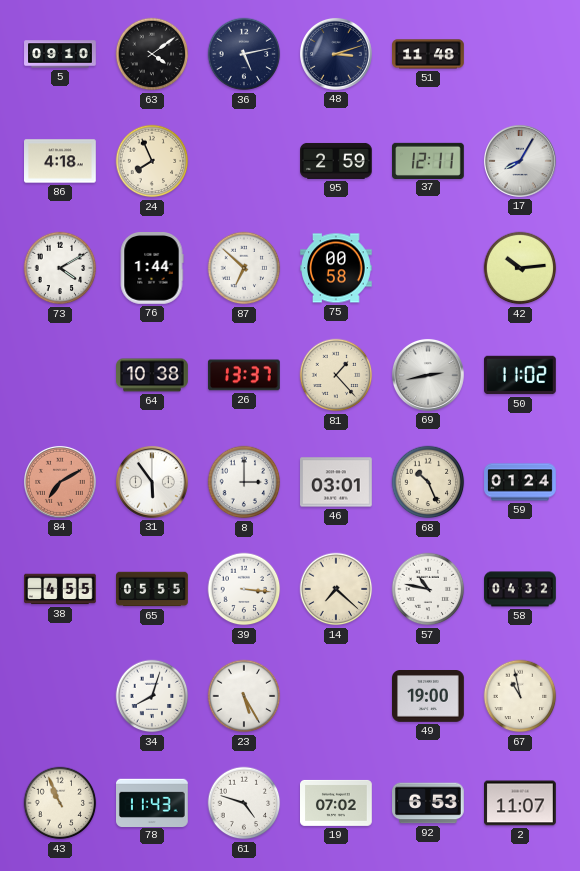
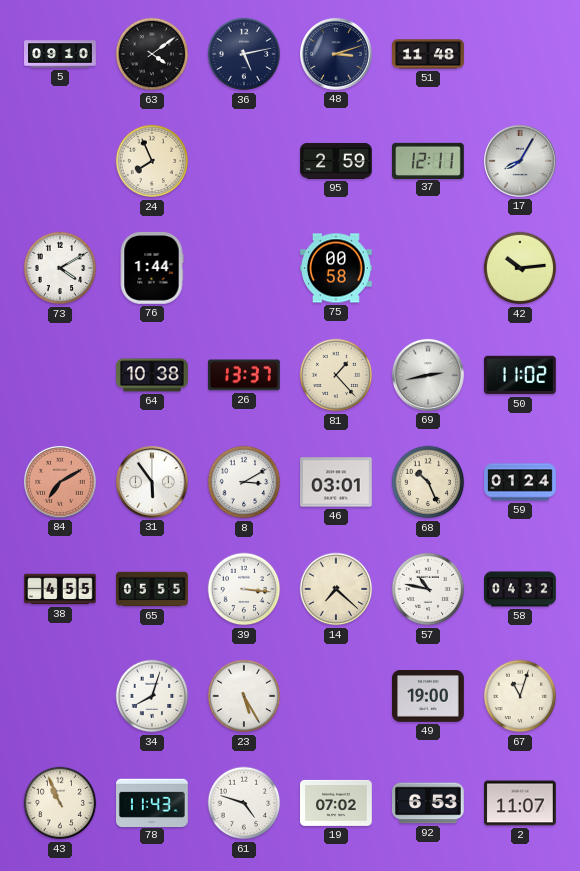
86: 4:18 -> none
87: 6:52 -> none
8: 3:00 -> 3:10
67: 10:58 -> 11:03
